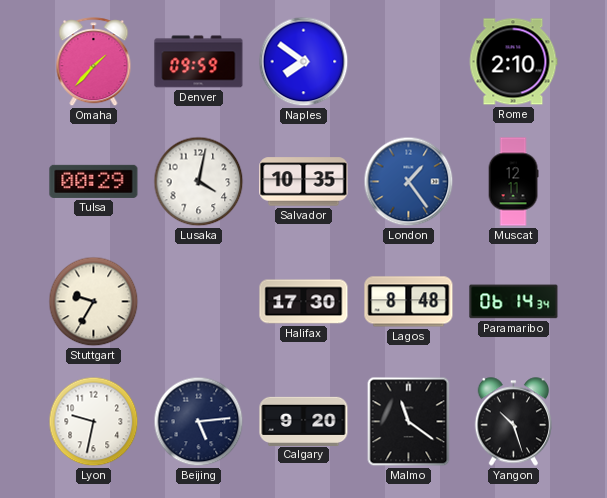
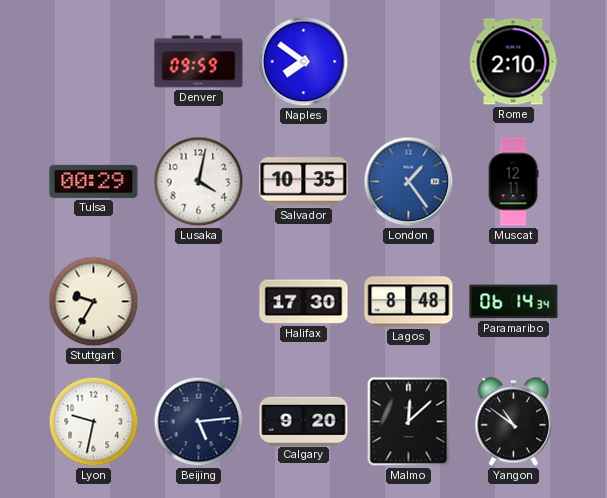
Omaha: 1:37 -> none
Malmo: 11:21 -> 12:08
Yangon: 10:27 -> 10:51
